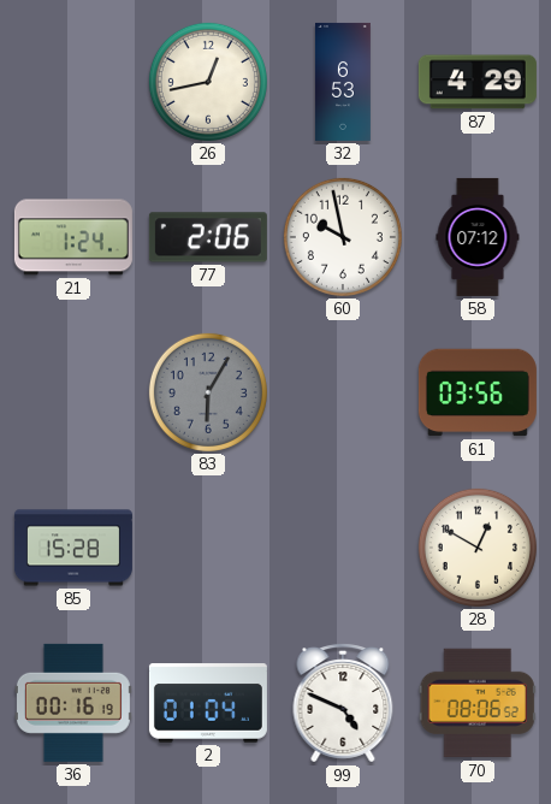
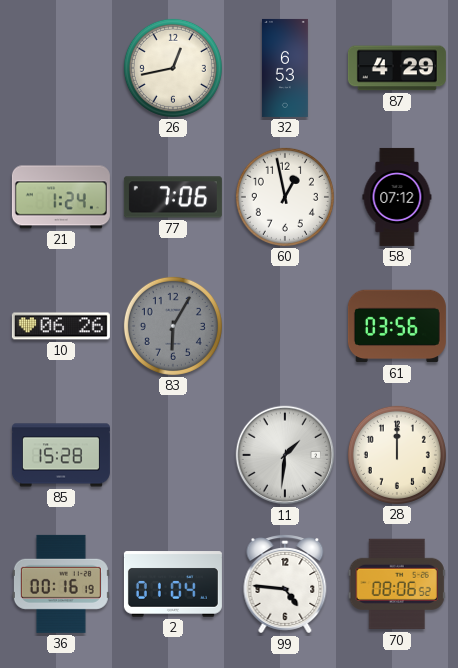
77: 2:06 -> 7:06
60: 9:58 -> 12:58
10: none -> 06:26
11: none -> 1:31
28: 12:50 -> 12:00
99: 4:49 -> 4:46
